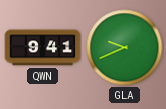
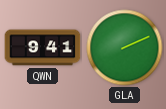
GLA: 9:41 -> 2:11
